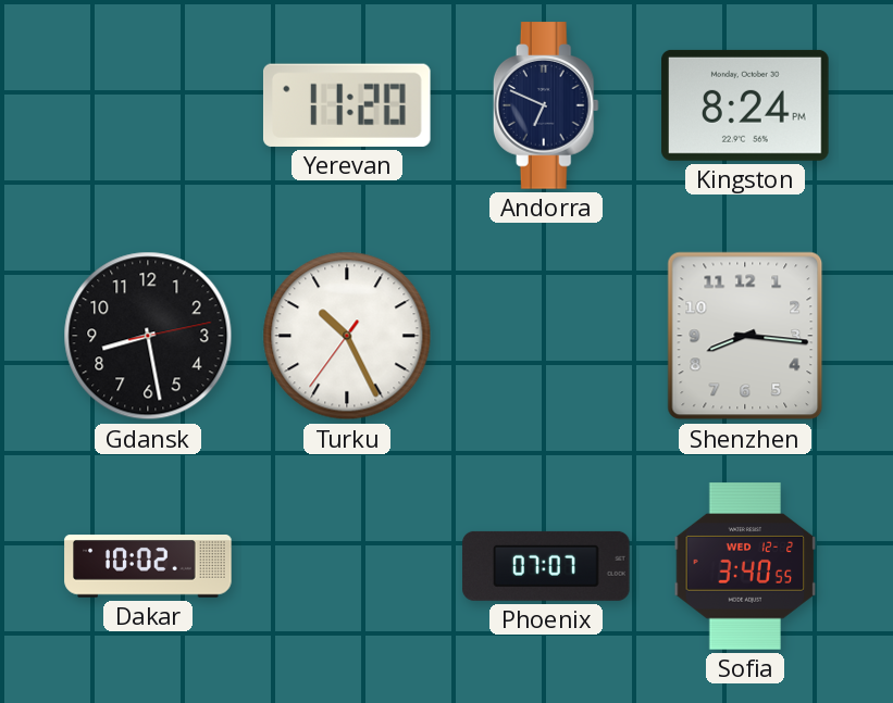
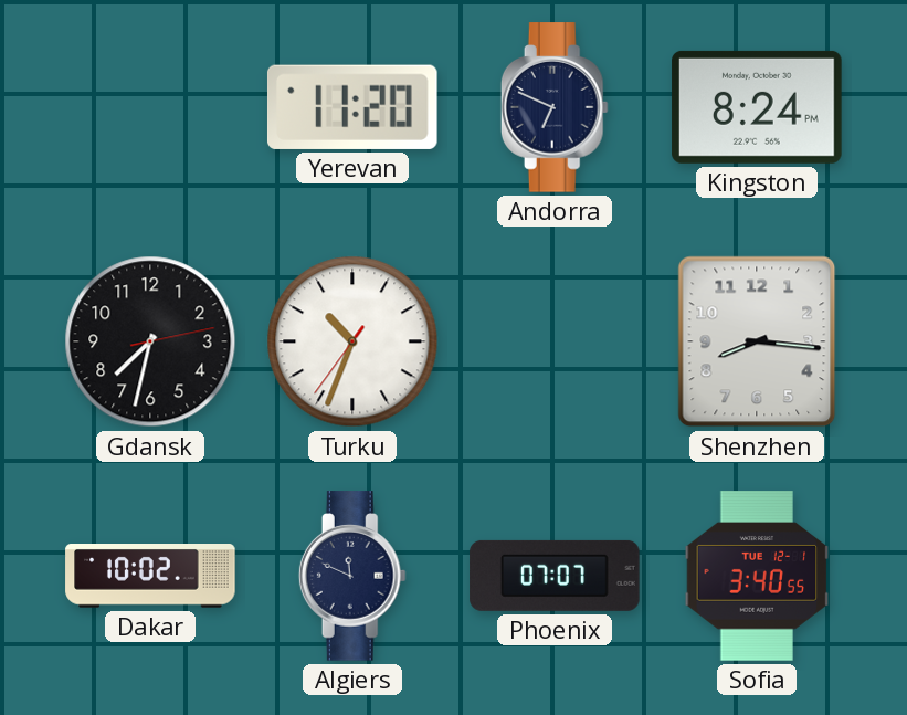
Gdansk: 8:28 -> 7:32
Turku: 10:25 -> 10:33
Algiers: none -> 11:49
Sofia date: WED 12-2 -> TUE 12-1
